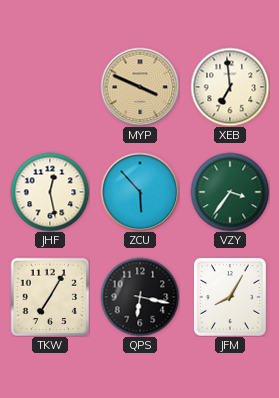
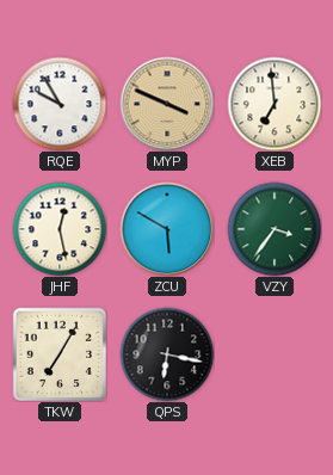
RQE: none -> 9:55
ZCU: 5:53 -> 5:50
JFM: 8:05 -> none
